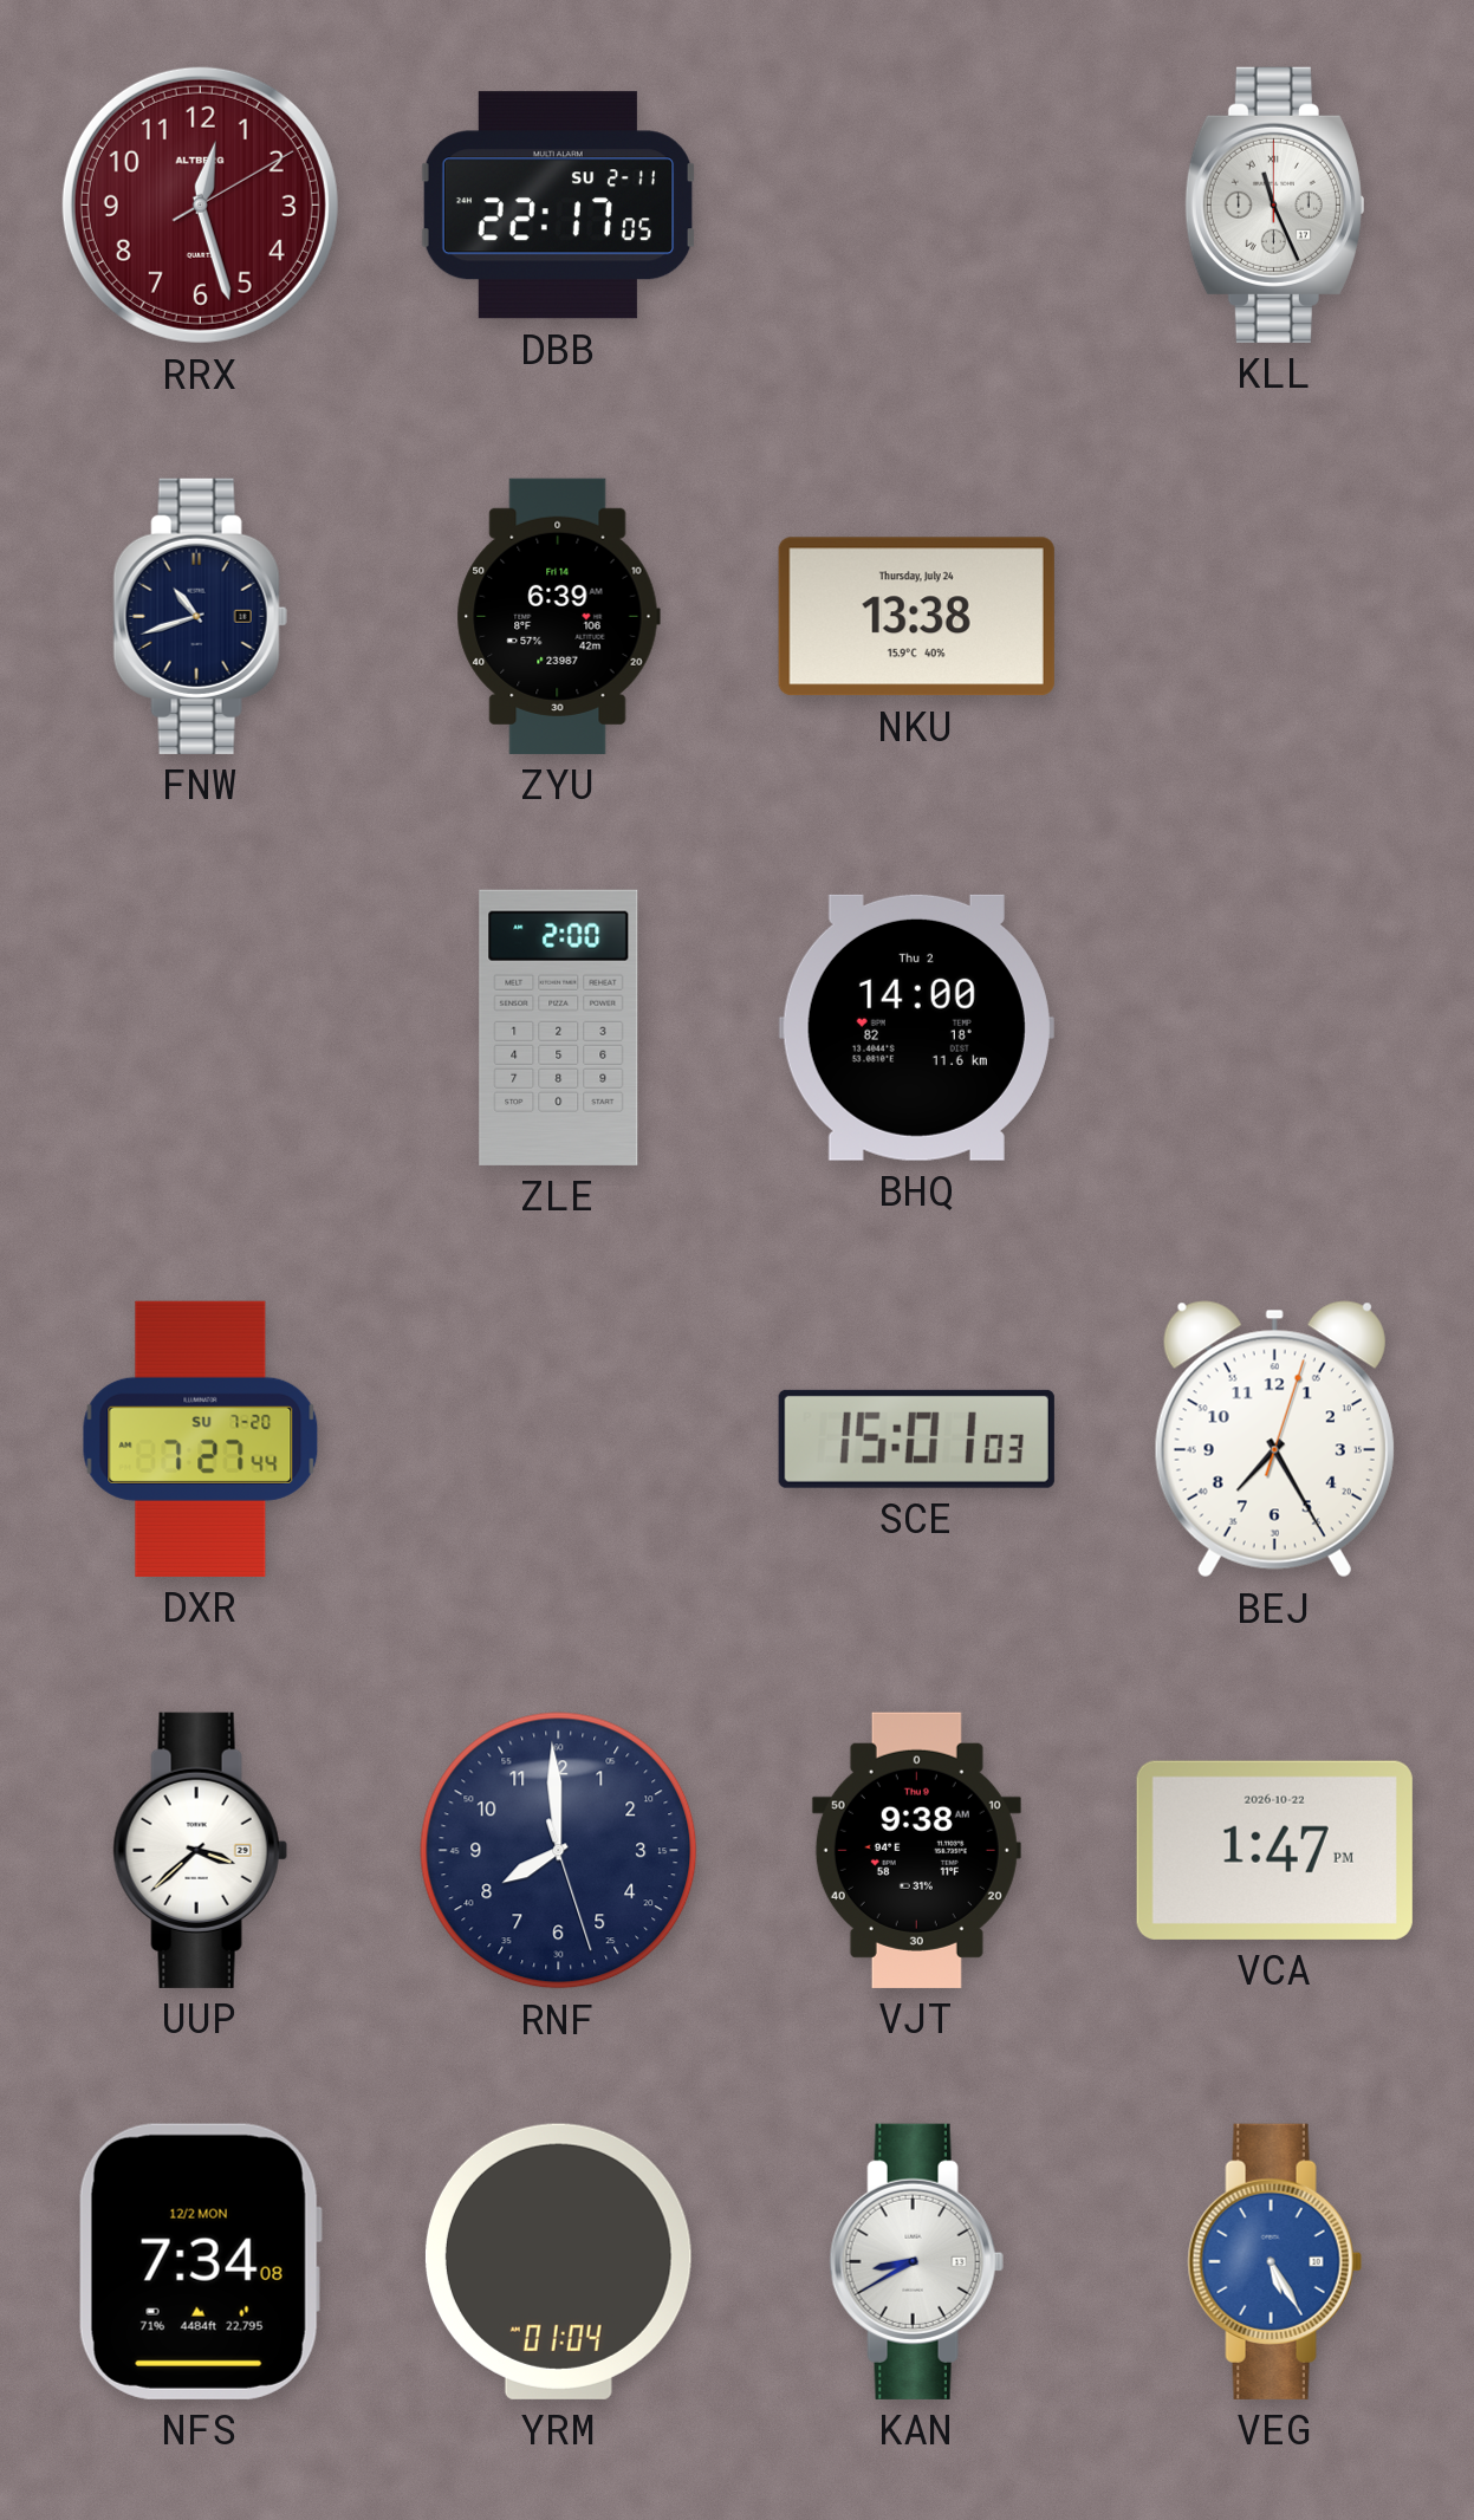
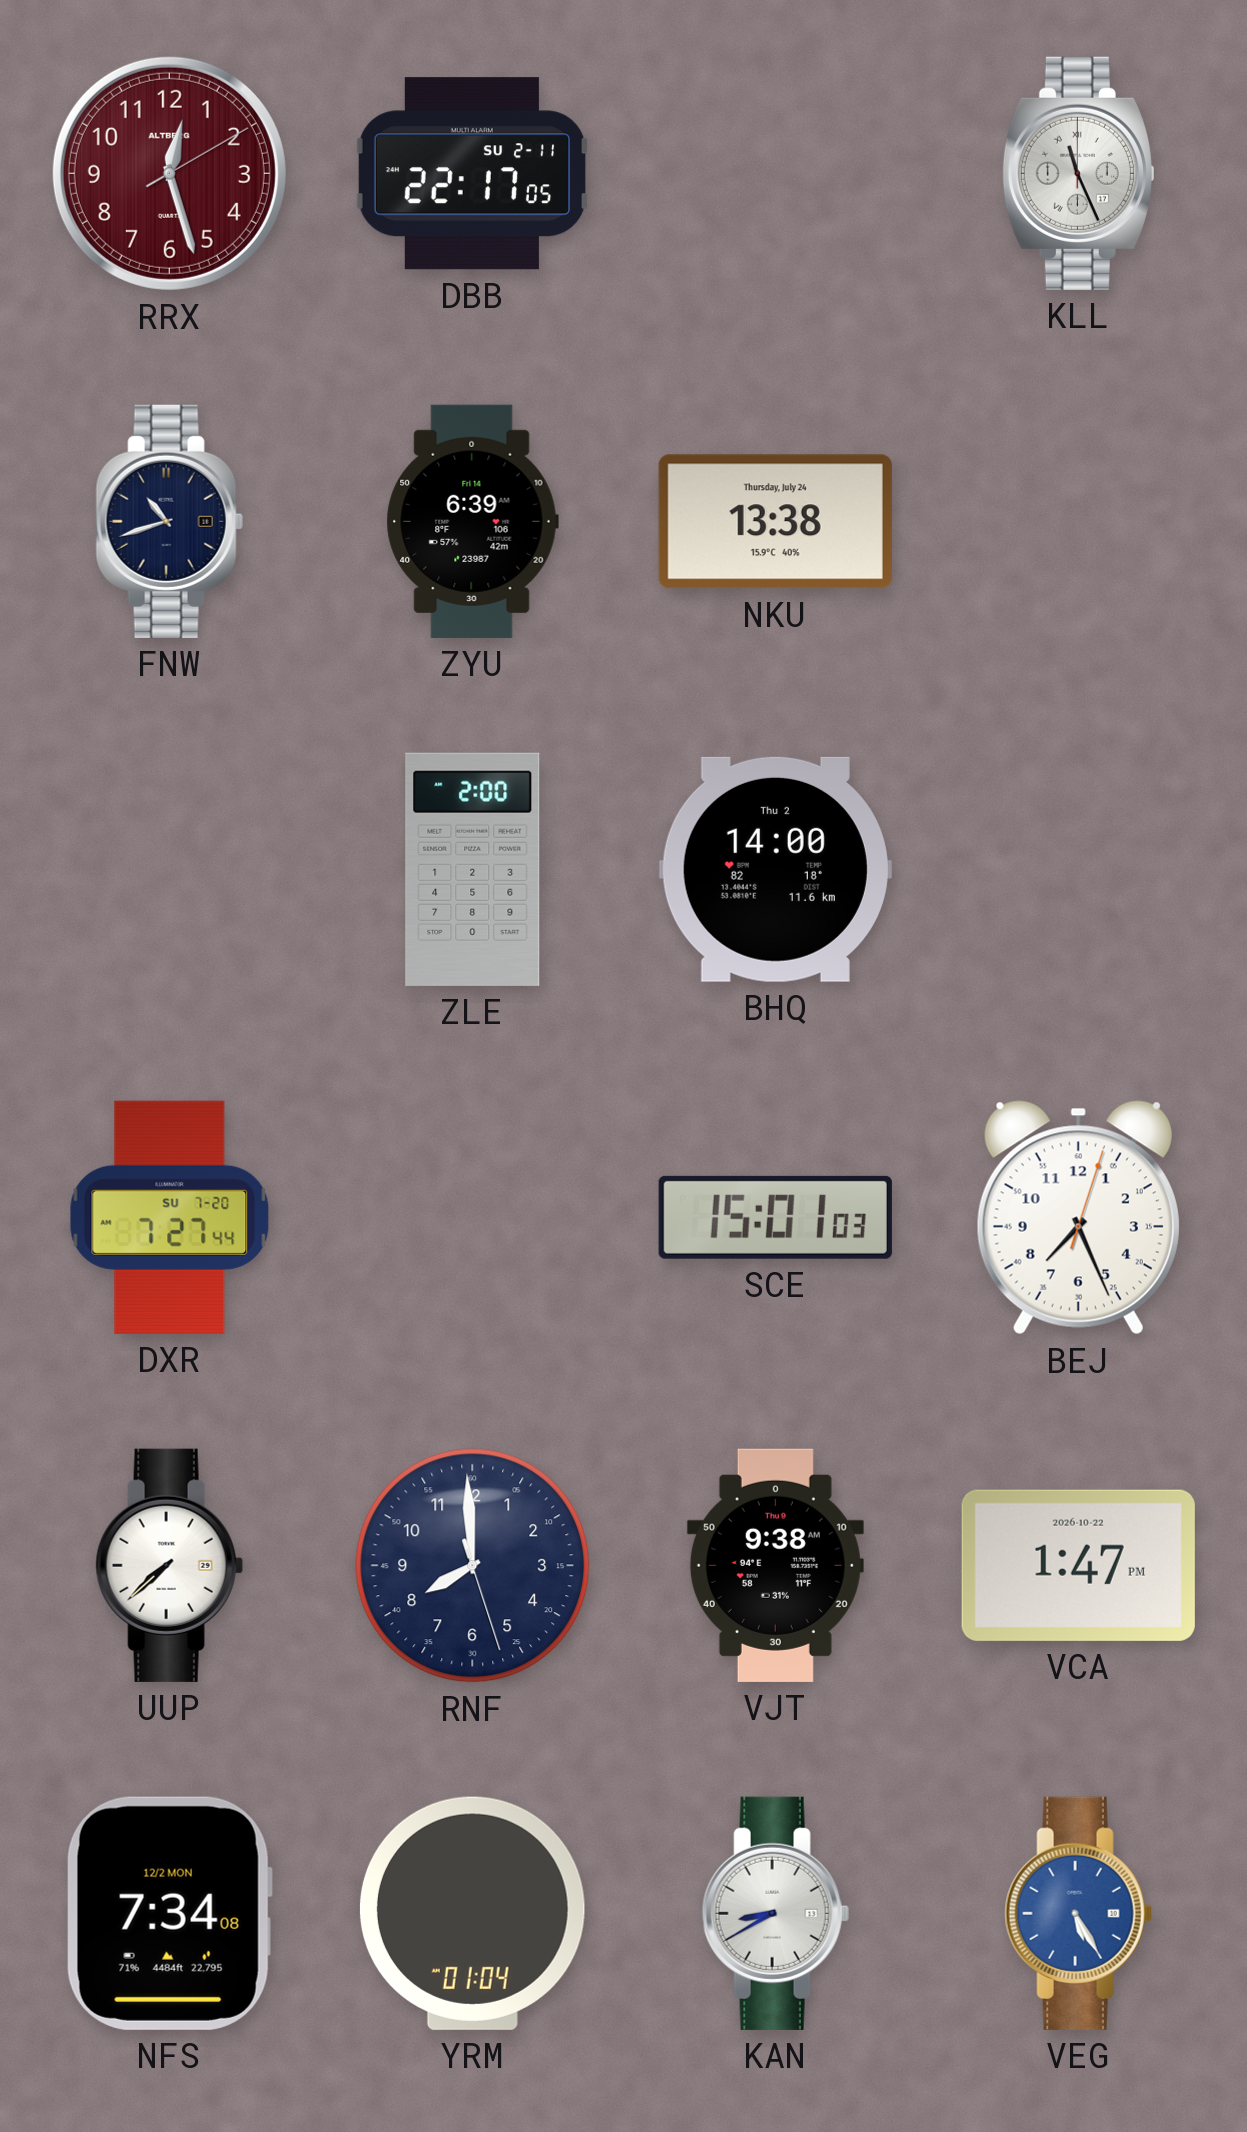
BEJ: 7:25 -> 7:26
UUP: 3:38 -> 7:38
